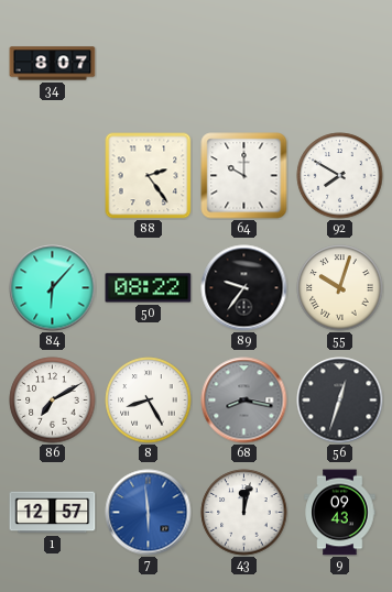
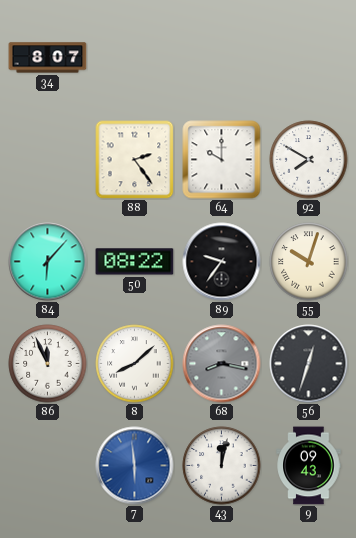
86: 7:10 -> 11:56
8: 8:25 -> 8:08
1: 12:57 -> none
